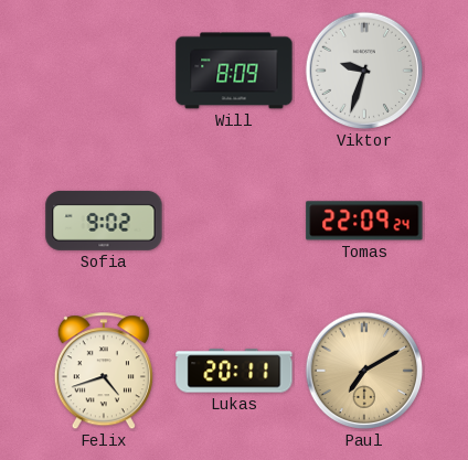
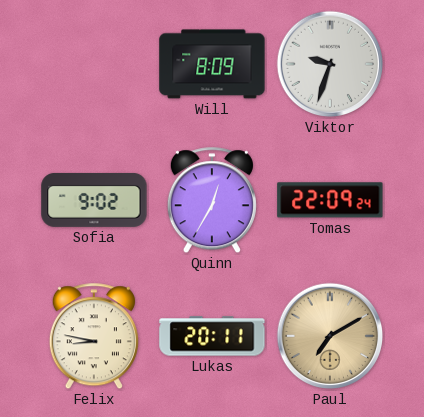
Quinn: none -> 12:35
Felix: 4:42 -> 8:47
